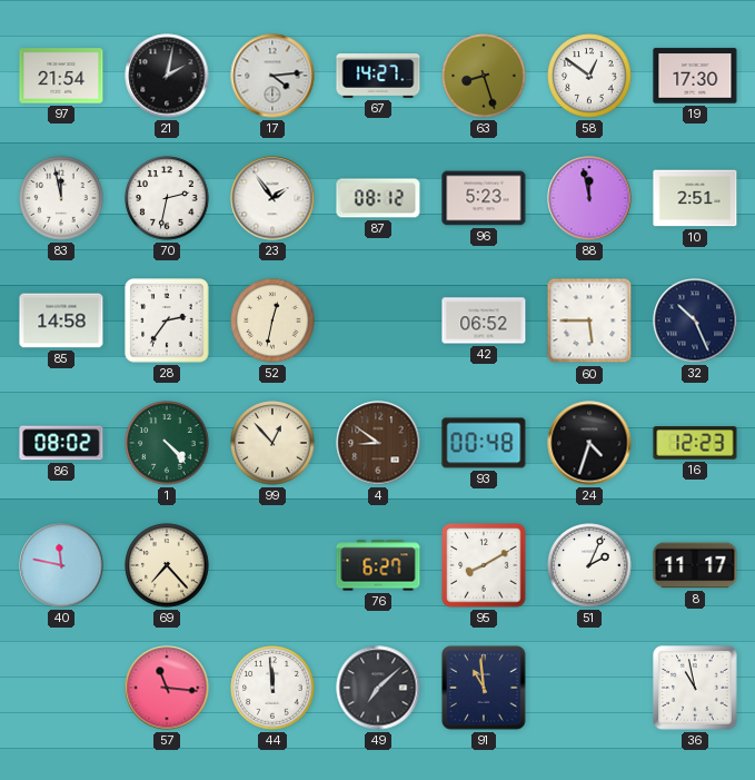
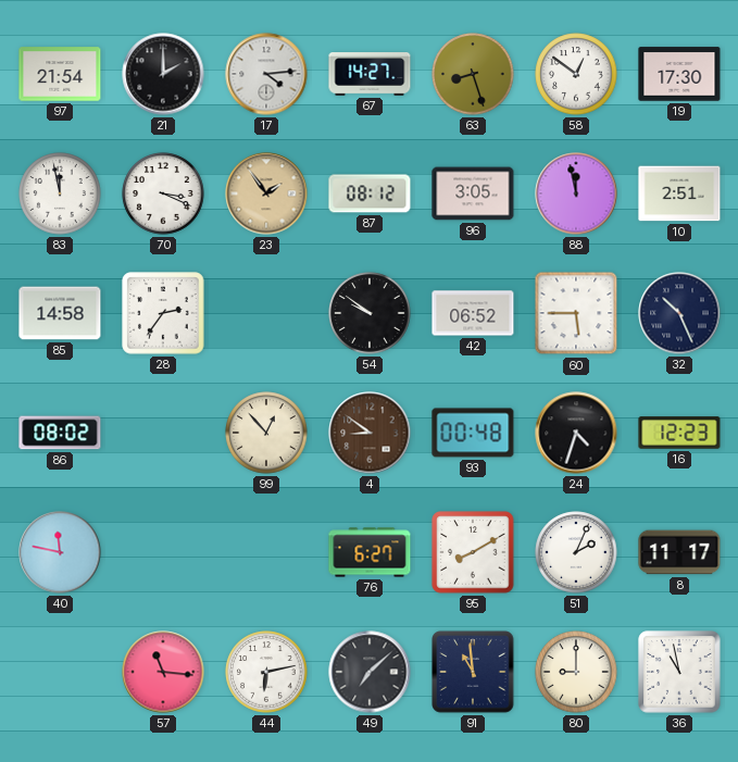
21: 2:02 -> 2:00
70: 2:32 -> 3:19
23 dial: white -> champagne
96: 5:23 -> 3:05
52: 12:32 -> none
54: none -> 9:51
1: 4:23 -> none
69: 7:23 -> none
44: 11:59 -> 6:13
80: none -> 9:00
